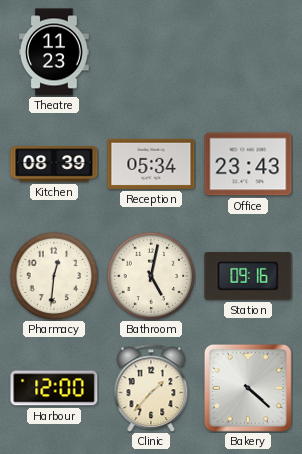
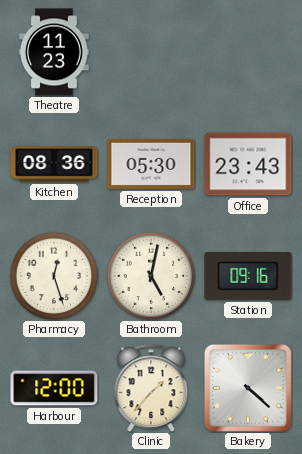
Kitchen: 08:39 -> 08:36
Reception: 05:34 -> 05:30
Pharmacy: 12:31 -> 12:27
